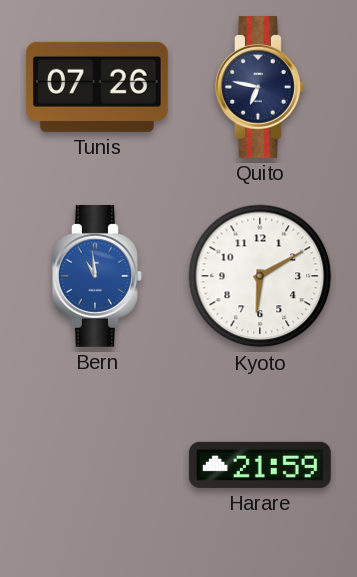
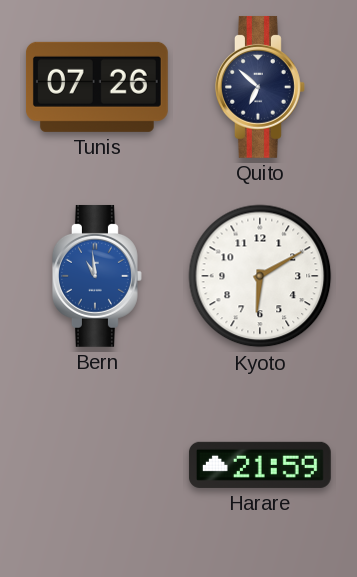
Quito: 6:47 -> 6:52
